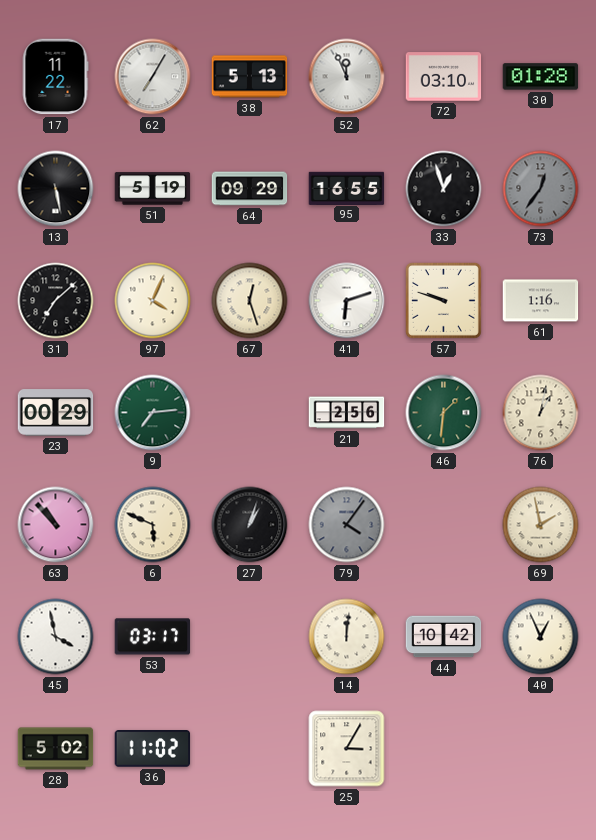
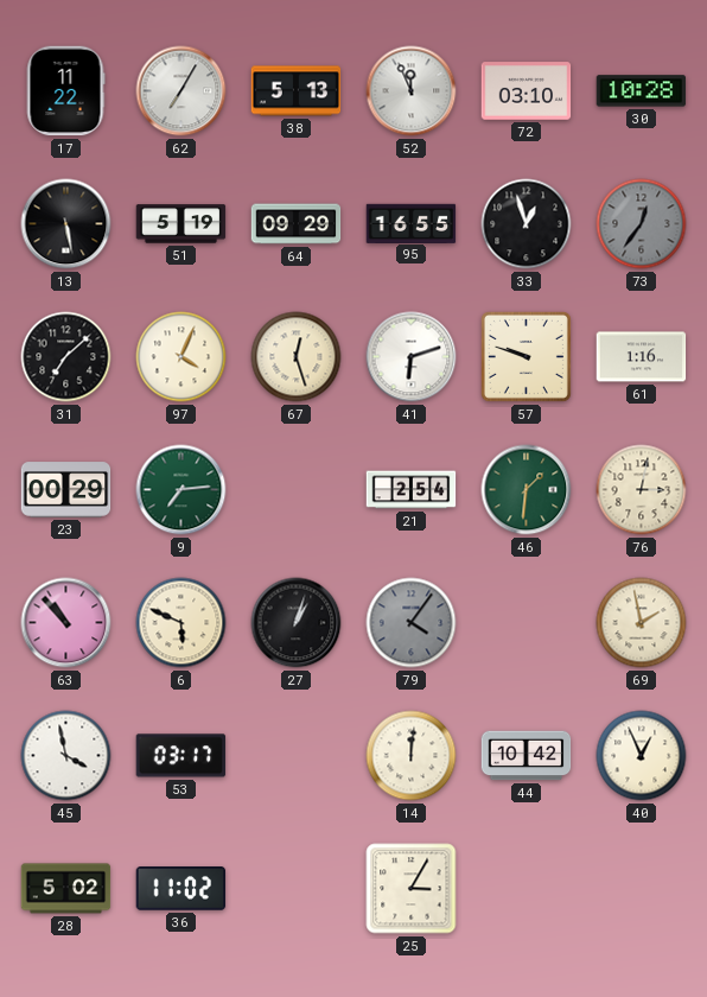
30: 01:28 -> 10:28
21: 2:56 -> 2:54
76: 1:02 -> 3:02
